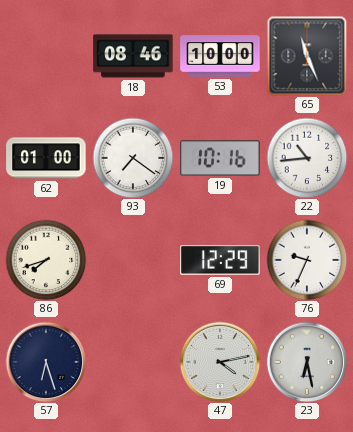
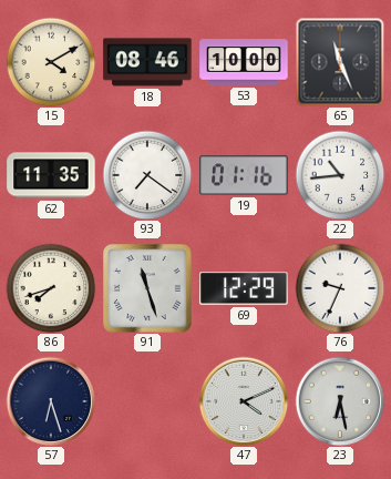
15: none -> 4:10
62: 01:00 -> 11:35
19: 10:16 -> 01:16
91: none -> 11:27
47: 4:13 -> 4:11
